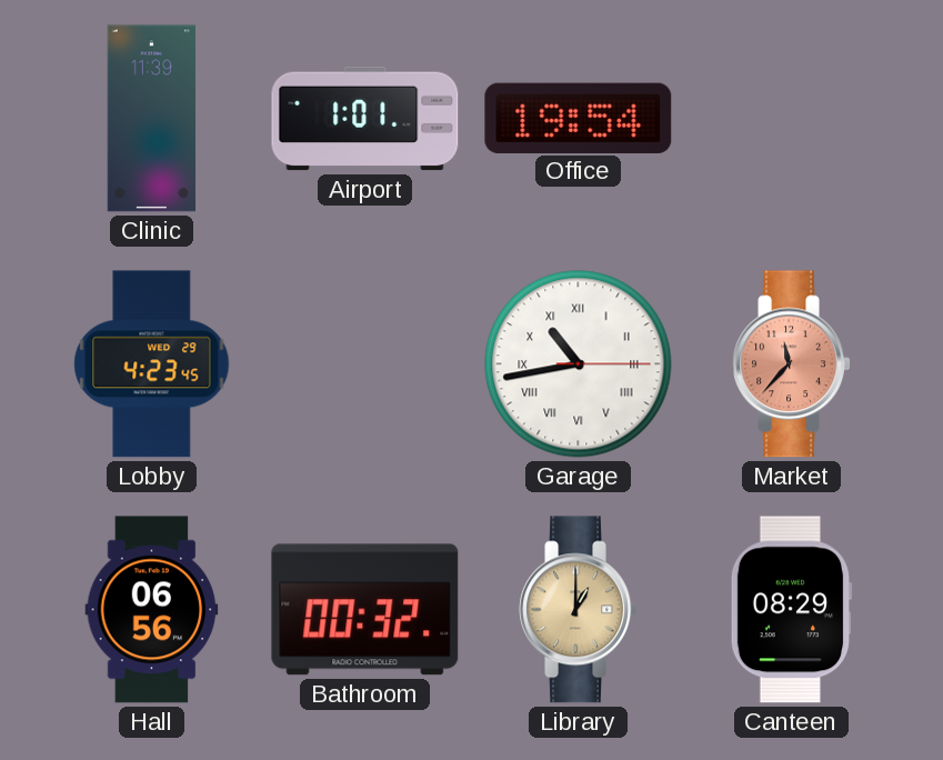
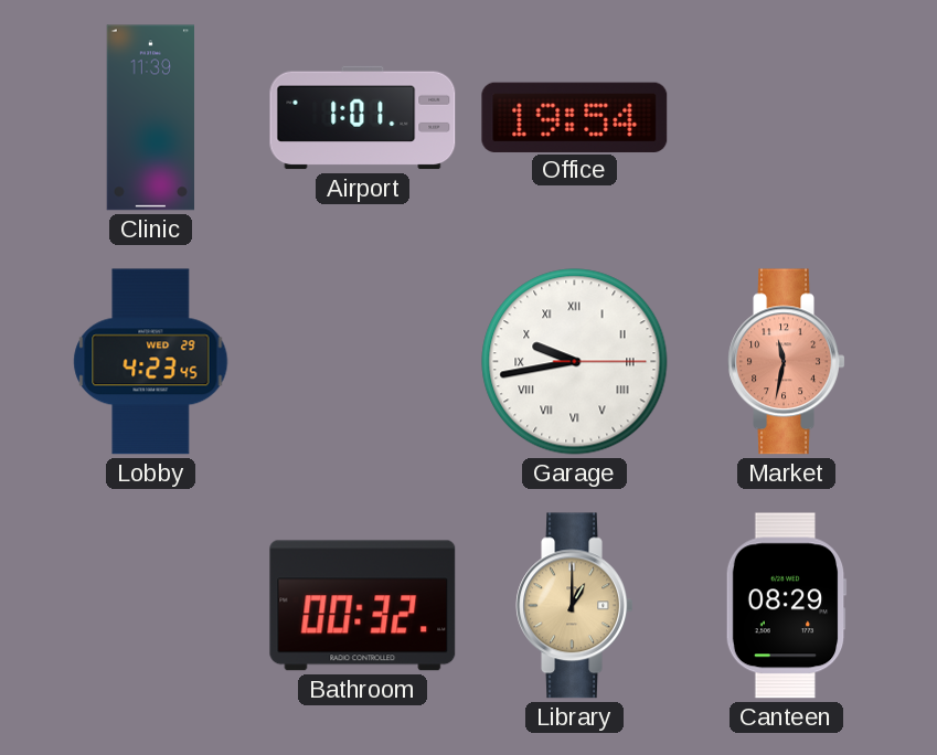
Garage: 10:43 -> 9:43
Market: 11:37 -> 11:32
Hall: 06:56 -> none
